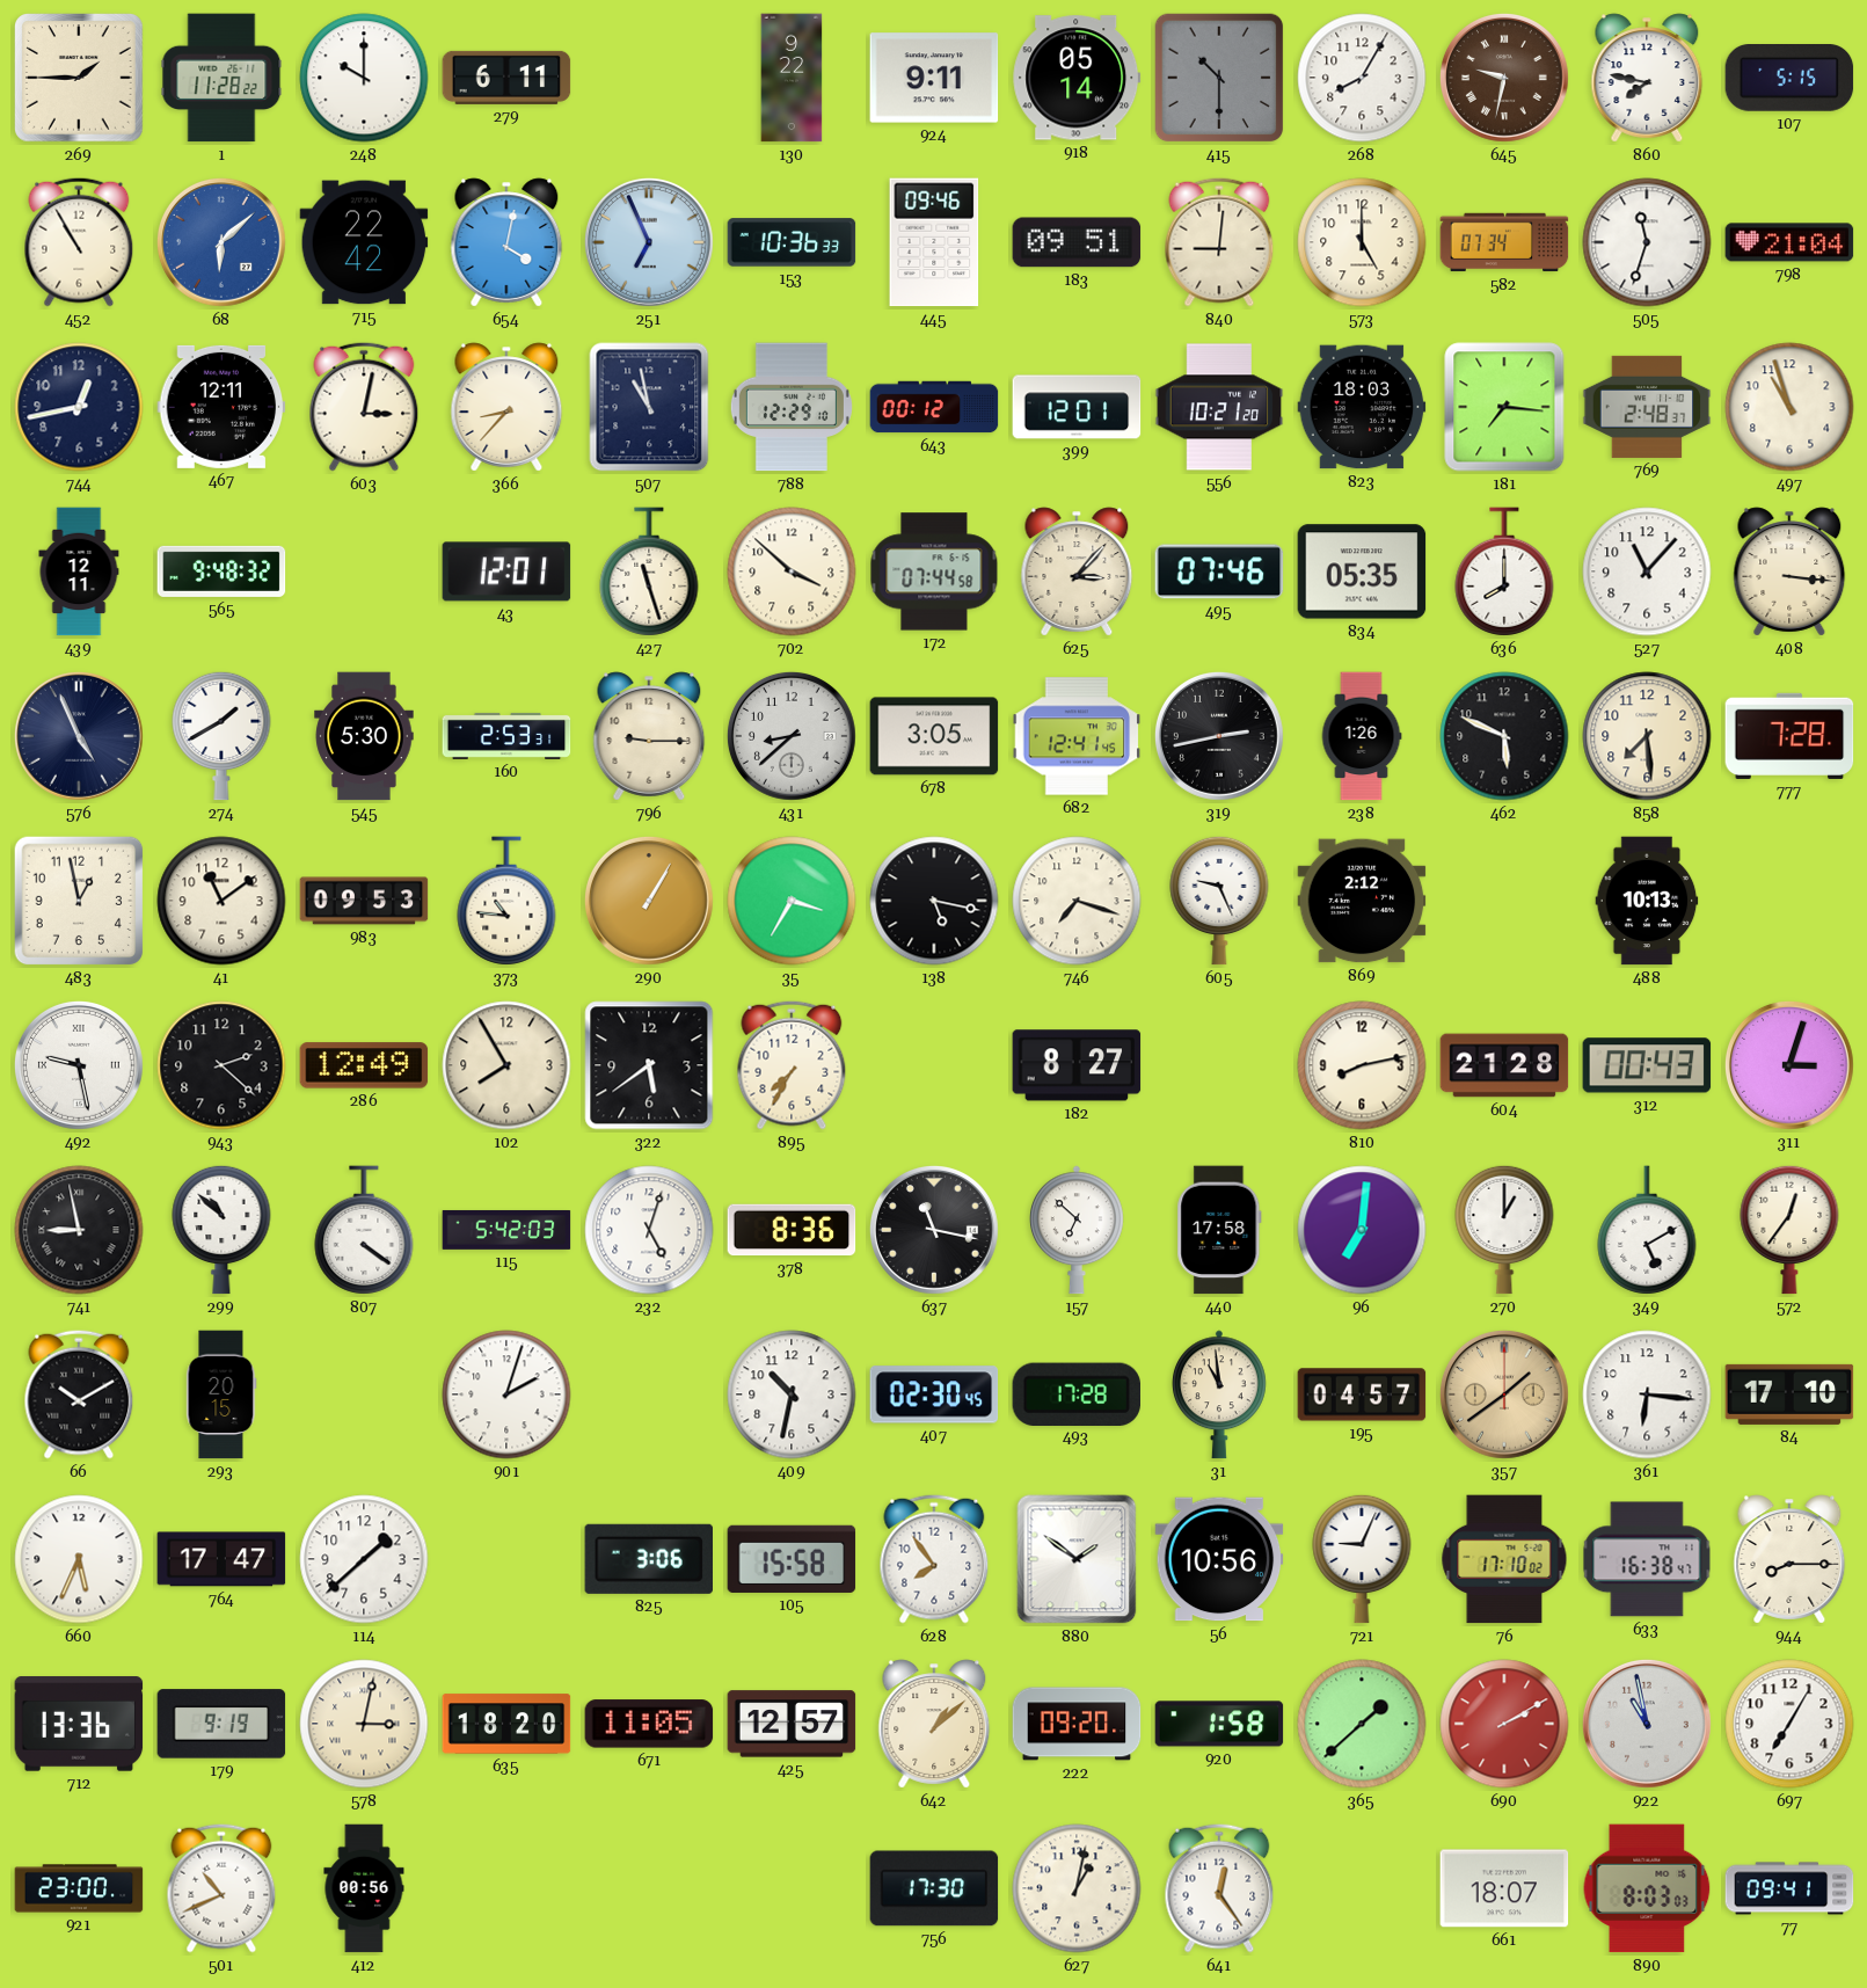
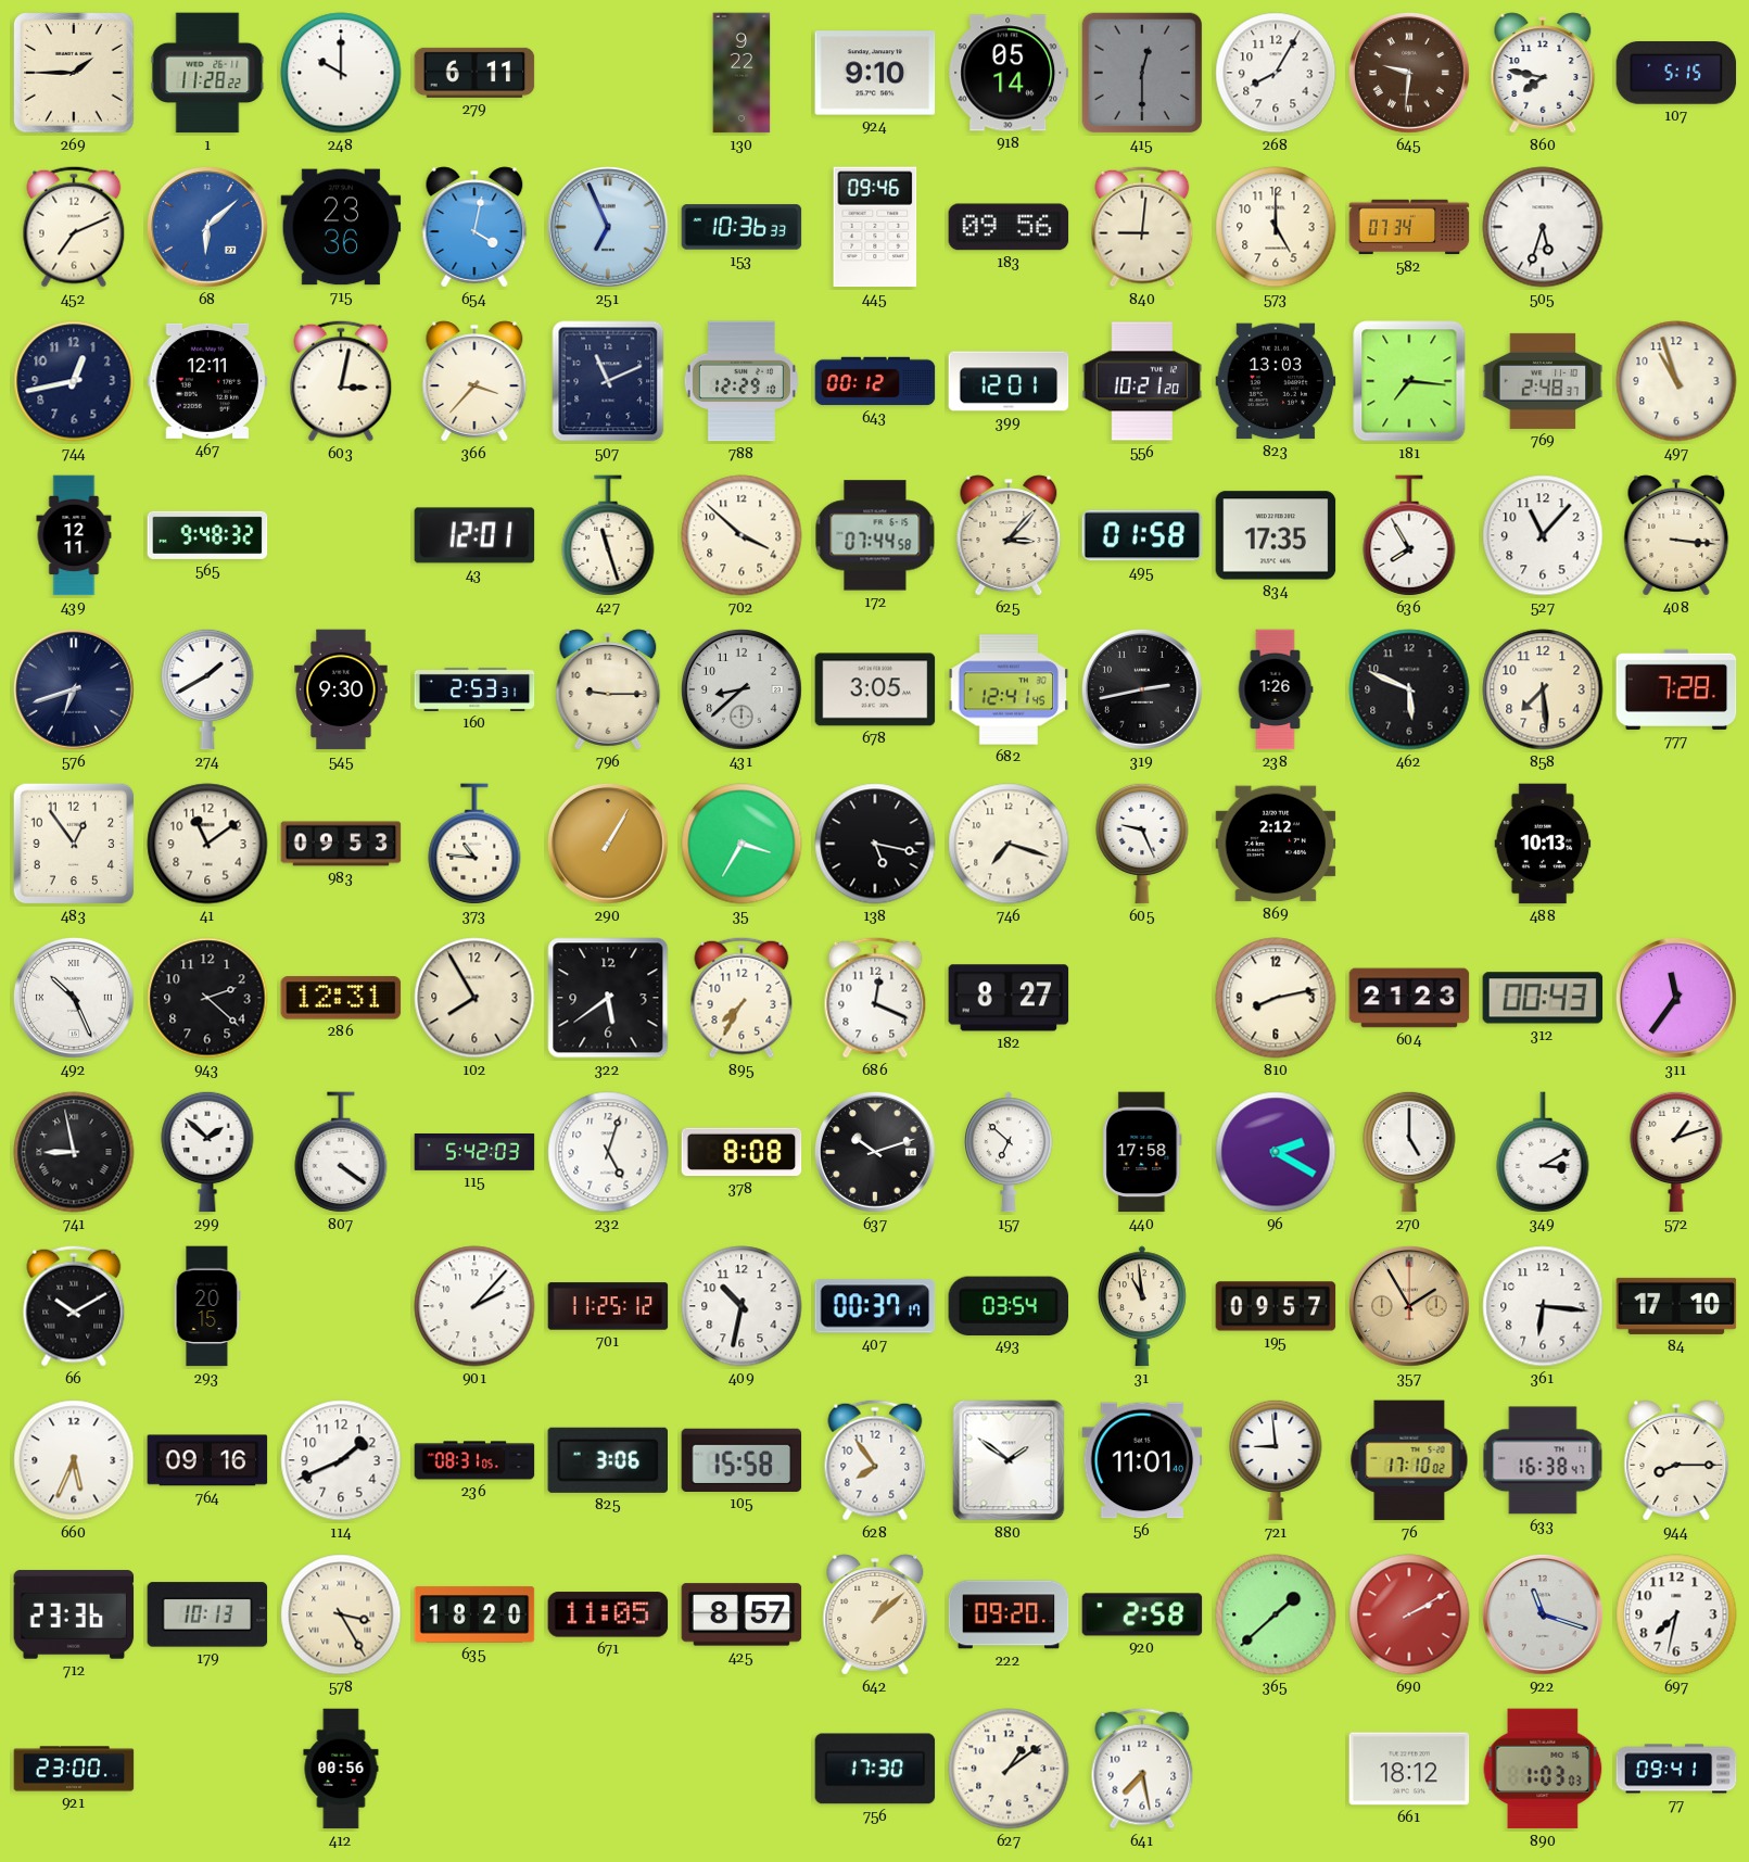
924: 9:11 -> 9:10
415: 10:30 -> 12:30
645: 9:32 -> 9:31
452: 10:55 -> 7:11
715: 22:42 -> 23:36
183: 09:51 -> 09:56
505: 11:33 -> 5:33
798: 21:04 -> none
366: 8:37 -> 3:37
507: 10:58 -> 11:11
823: 18:03 -> 13:03
495: 07:46 -> 01:58
834: 05:35 -> 17:35
636: 8:00 -> 7:55
576: 4:56 -> 6:42
545: 5:30 -> 9:30
483: 12:58 -> 12:54
492: 9:28 -> 10:26
286: 12:49 -> 12:31
686: none -> 12:19
604: 21:28 -> 21:23
311: 3:03 -> 11:36
299: 10:52 -> 1:52
378: 8:36 -> 8:08
637: 11:17 -> 10:12
96: 7:01 -> 2:20
270: 1:00 -> 5:00
349: 5:10 -> 3:10
572: 12:36 -> 1:12
901: 2:03 -> 2:07
701: none -> 11:25
407: 02:30 -> 00:37
493: 17:28 -> 03:54
195: 04:57 -> 09:57
357: 1:39 -> 1:55
764: 17:47 -> 09:16
114: 1:38 -> 1:41
236: none -> 08:31
56: 10:56 -> 11:01
721: 9:04 -> 8:59
712: 13:36 -> 23:36
179: 9:19 -> 10:13
578: 3:02 -> 3:25
425: 12:57 -> 8:57
920: 1:58 -> 2:58
922: 10:58 -> 11:18
697: 7:05 -> 7:32
501: 10:41 -> none
627: 1:02 -> 1:09
641: 12:24 -> 7:28
661: 18:07 -> 18:12
890: 8:03 -> 1:03
